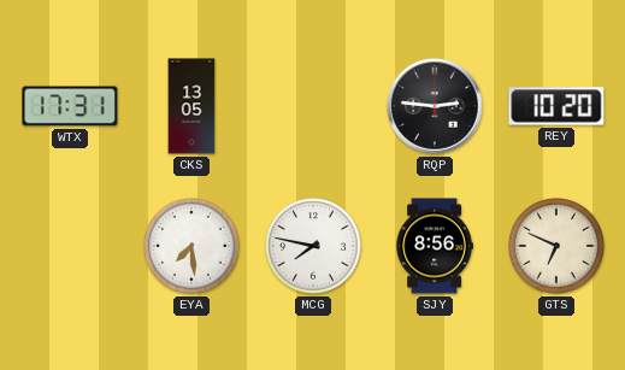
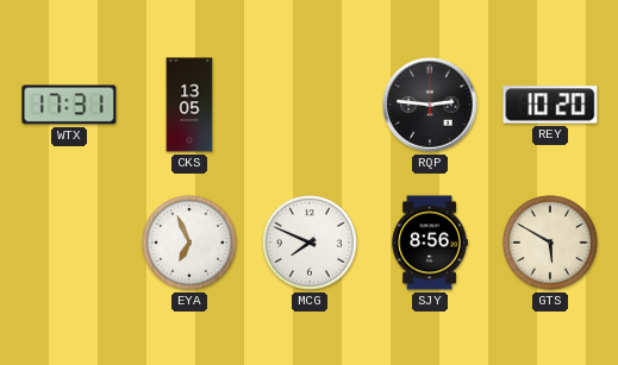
EYA: 7:29 -> 6:56
MCG: 7:47 -> 7:49
GTS: 6:49 -> 5:50
